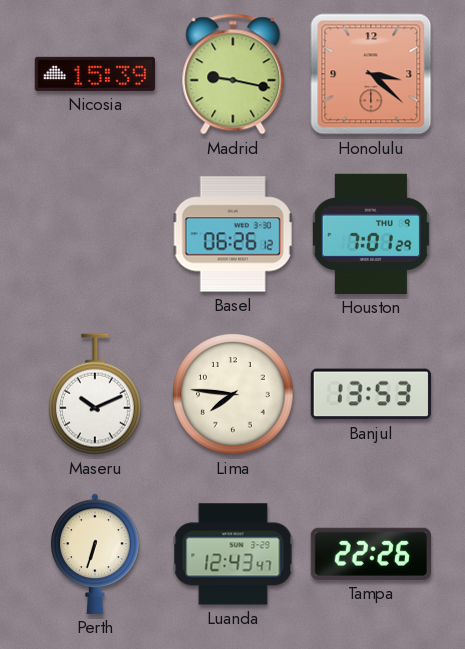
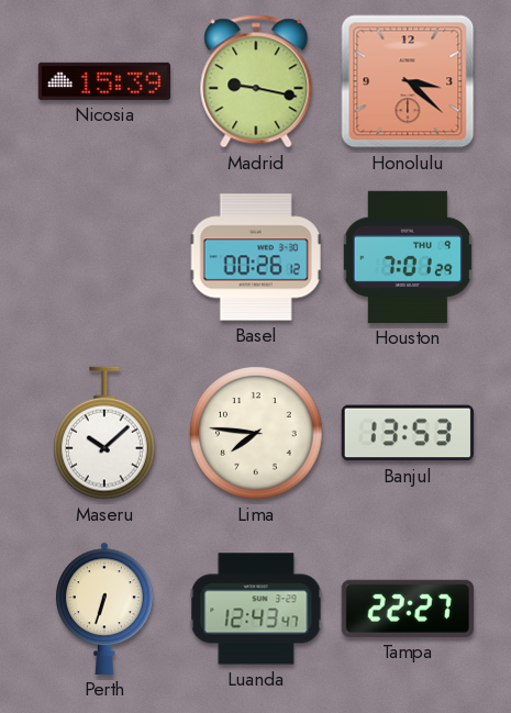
Basel: 06:26 -> 00:26
Maseru: 10:11 -> 10:08
Tampa: 22:26 -> 22:27
